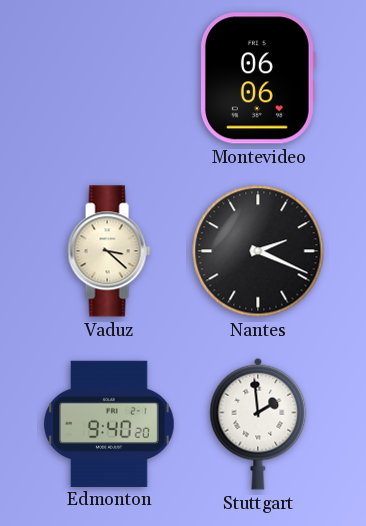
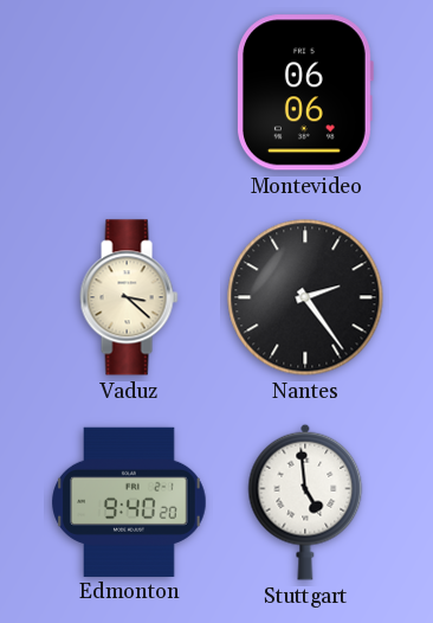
Nantes: 2:19 -> 2:24
Stuttgart: 1:59 -> 4:59
